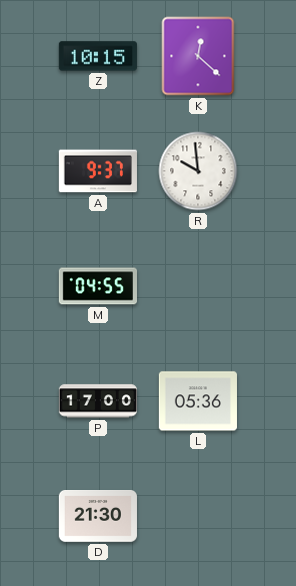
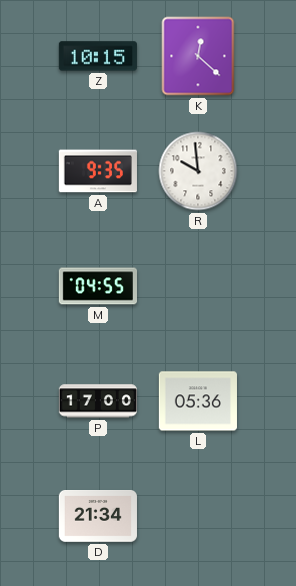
A: 9:37 -> 9:35
D: 21:30 -> 21:34
